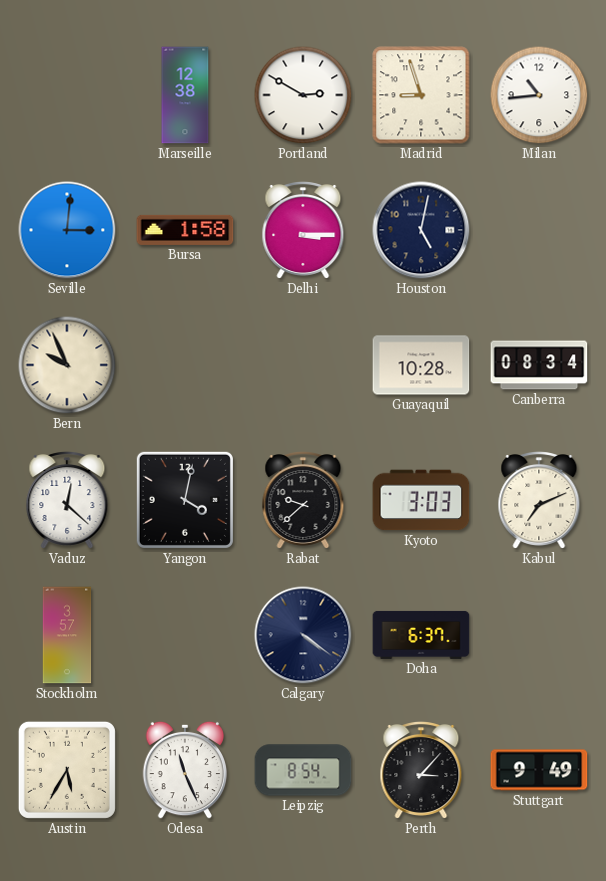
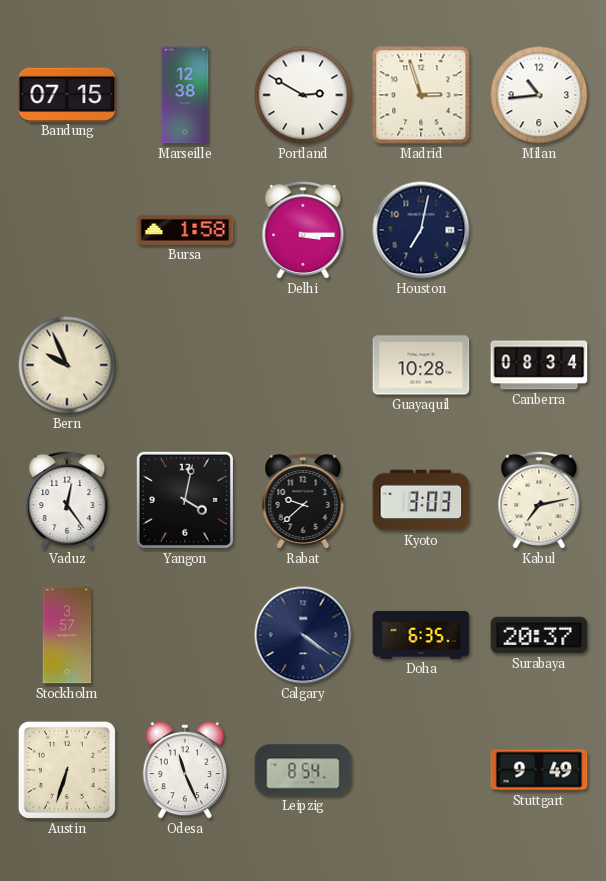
Bandung: none -> 07:15
Madrid: 8:57 -> 2:57
Seville: 3:01 -> none
Houston: 5:02 -> 7:02
Vaduz: 12:22 -> 12:24
Kabul: 7:11 -> 7:13
Doha: 6:37 -> 6:35
Surabaya: none -> 20:37
Austin: 5:35 -> 6:33
Perth: 3:07 -> none
